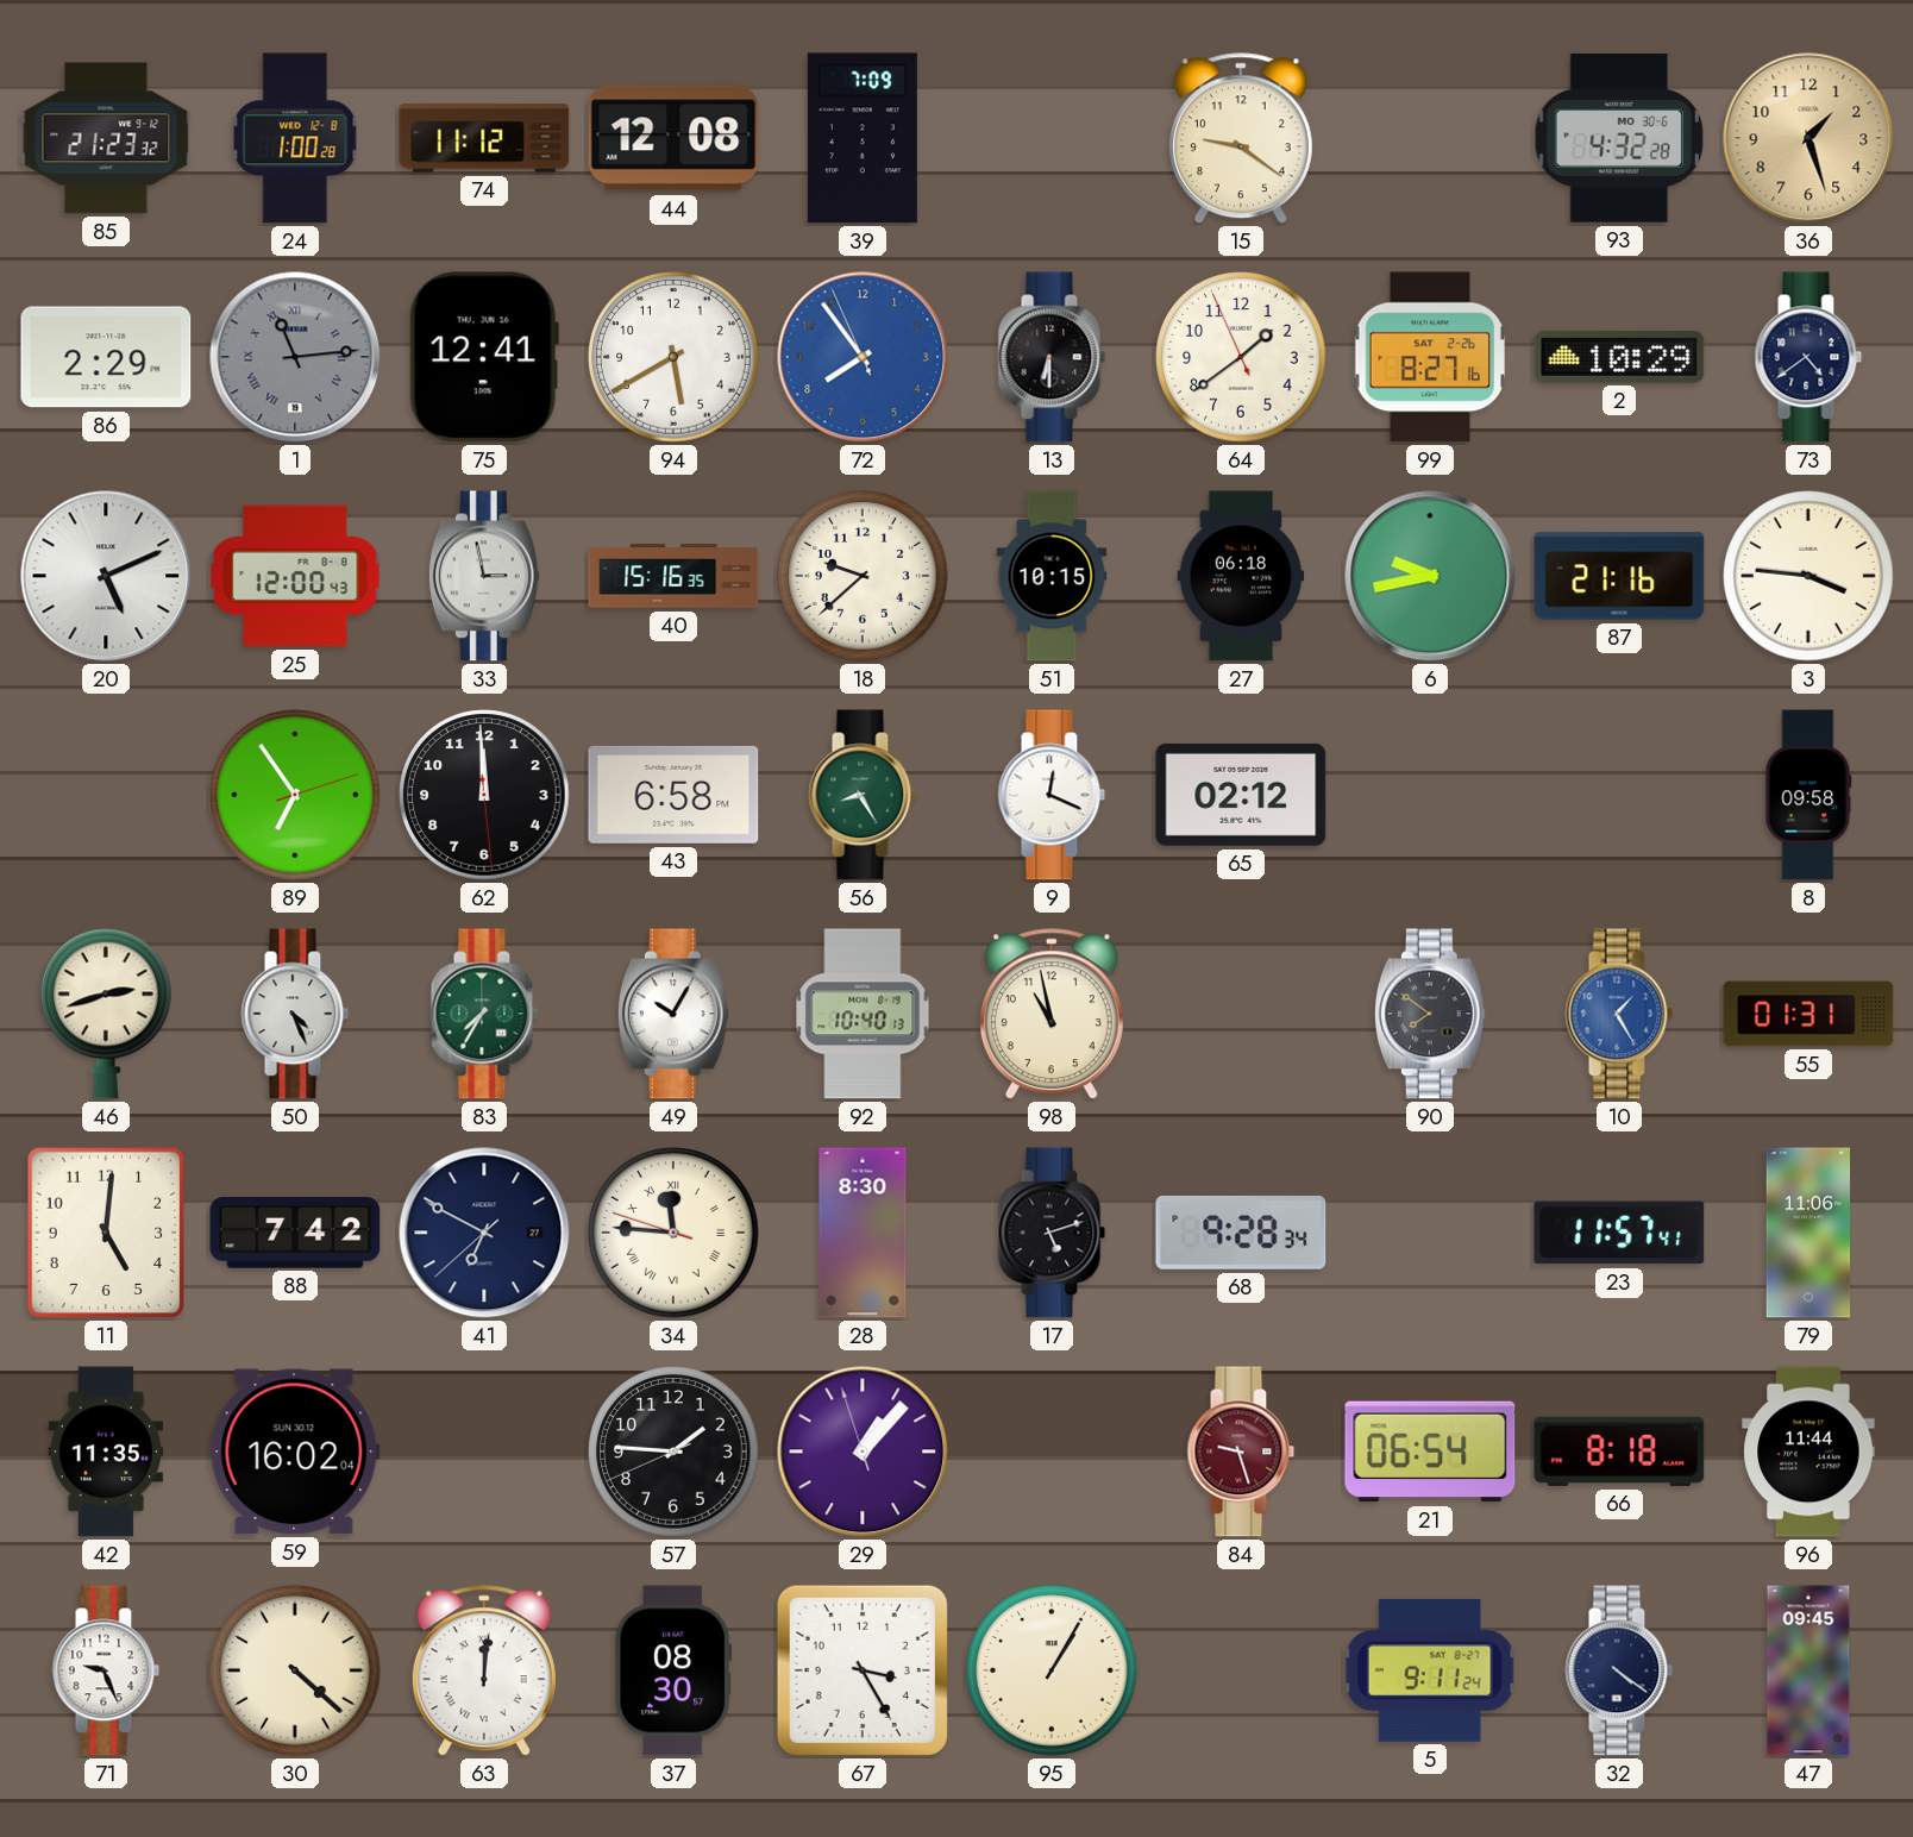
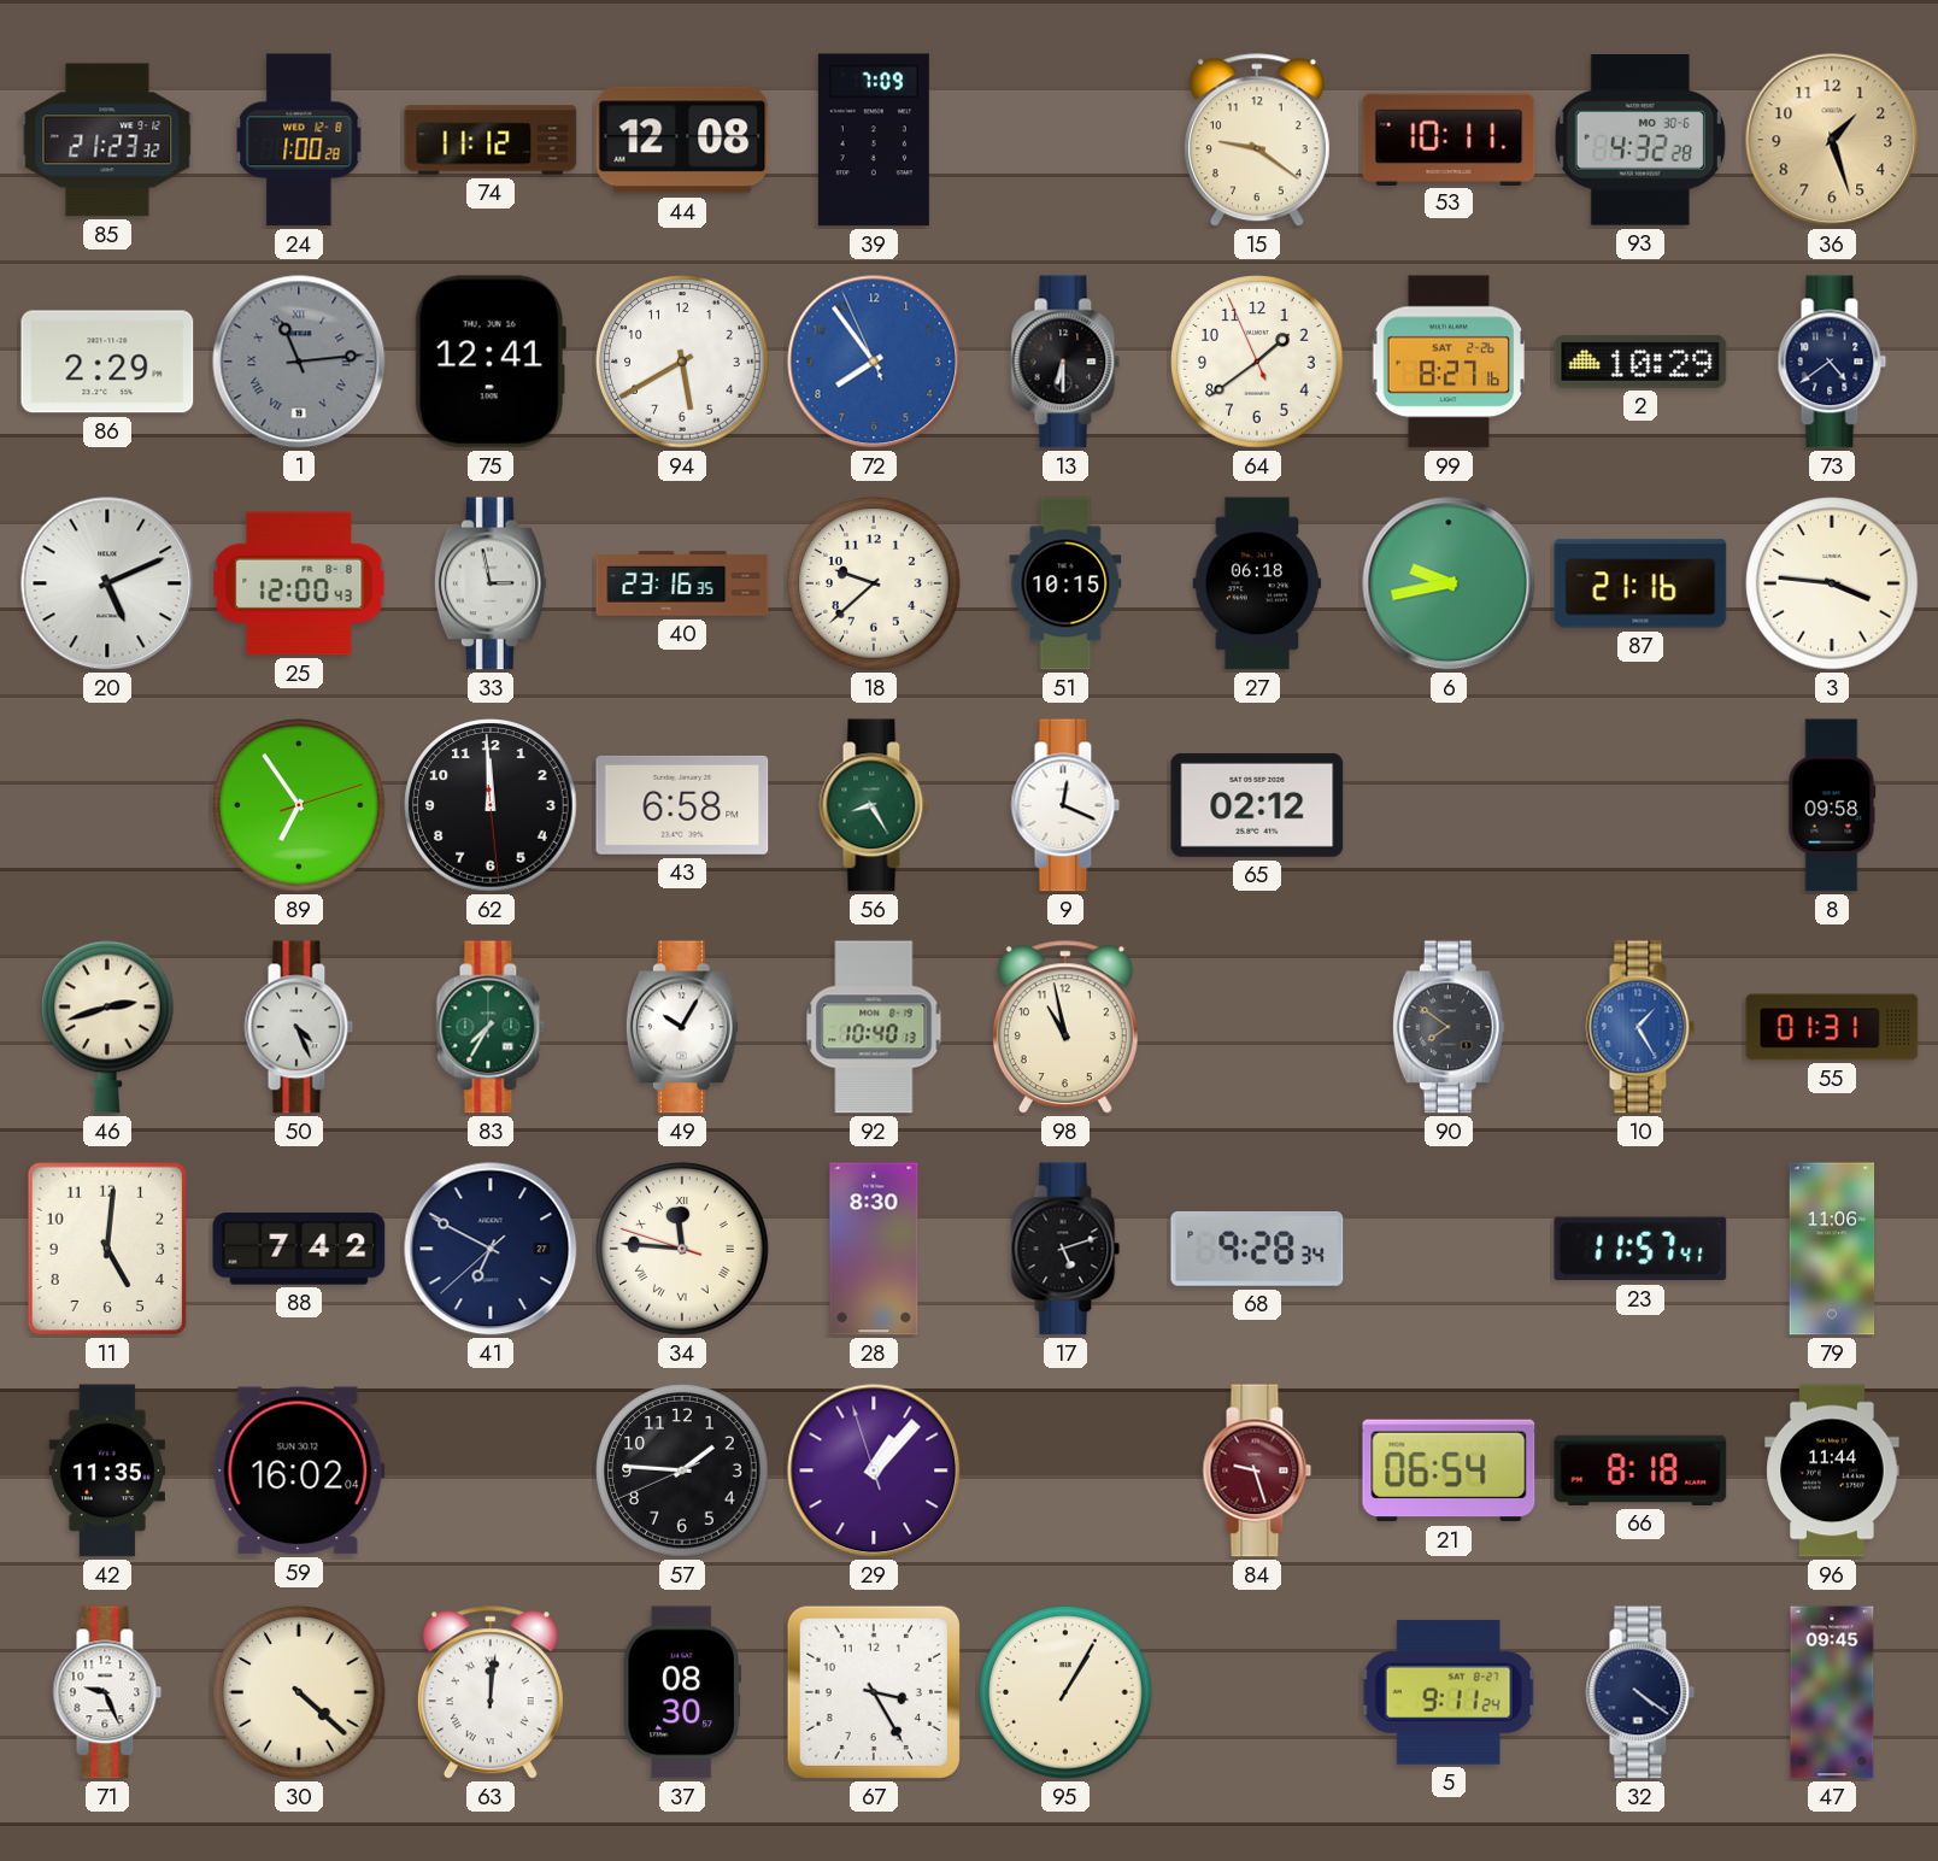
53: none -> 10:11
40: 15:16 -> 23:16
